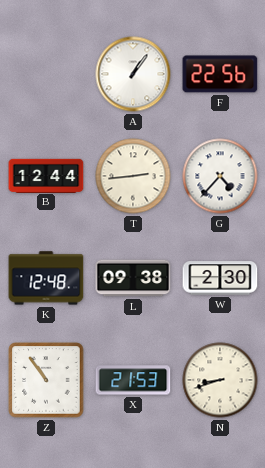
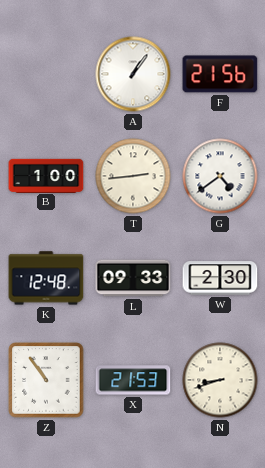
F: 22:56 -> 21:56
B: 12:44 -> 1:00
G: 4:37 -> 4:39
L: 09:38 -> 09:33
